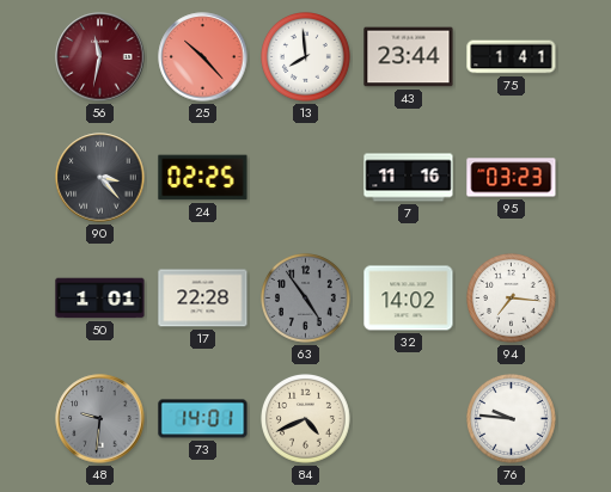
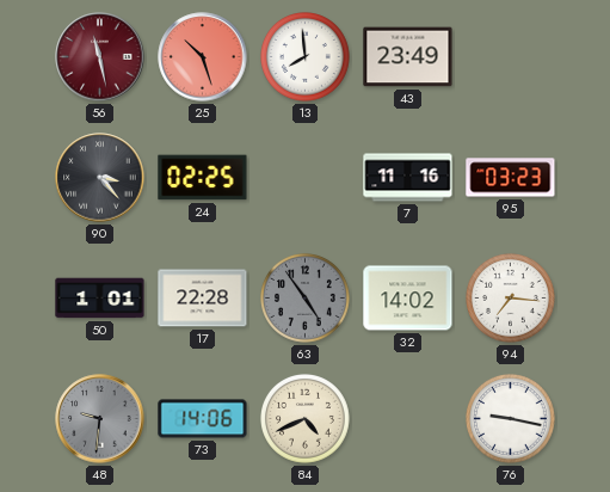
56: 11:32 -> 11:28
25: 10:23 -> 10:27
43: 23:44 -> 23:49
75: 1:41 -> none
73: 14:01 -> 14:06
76: 9:46 -> 9:17
